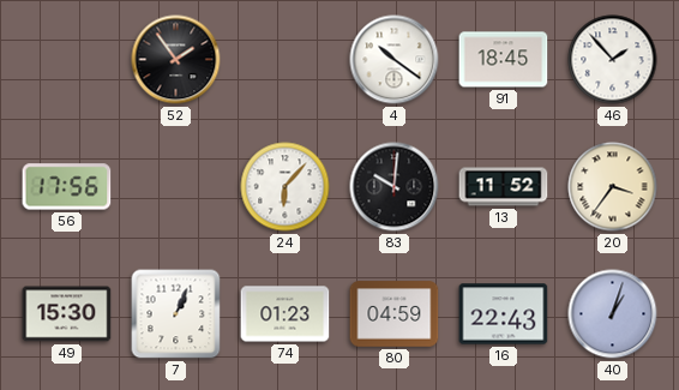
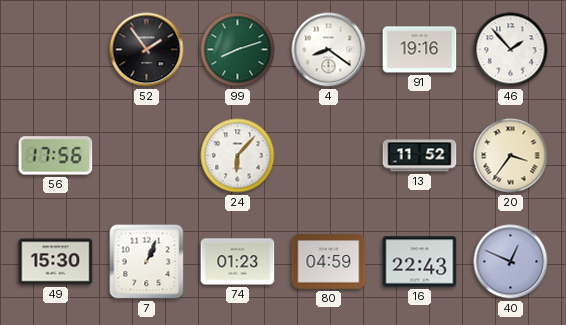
99: none -> 8:12
4: 10:21 -> 8:21
91: 18:45 -> 19:16
83: 10:01 -> none
40: 1:03 -> 12:49
